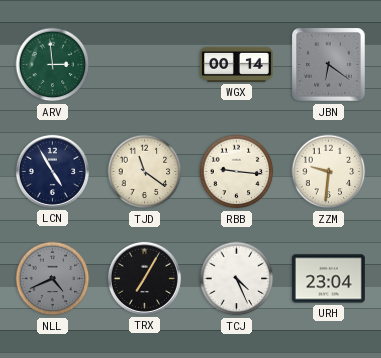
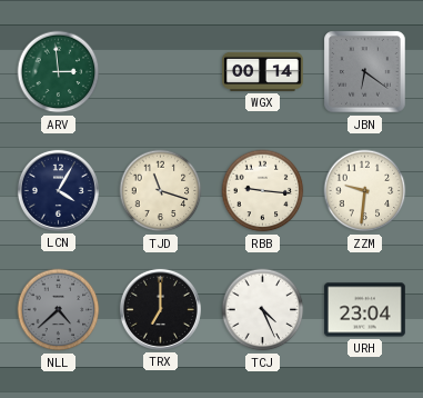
LCN: 4:55 -> 4:05
TJD: 11:21 -> 11:18
NLL: 4:41 -> 4:38
TRX: 7:05 -> 7:00
